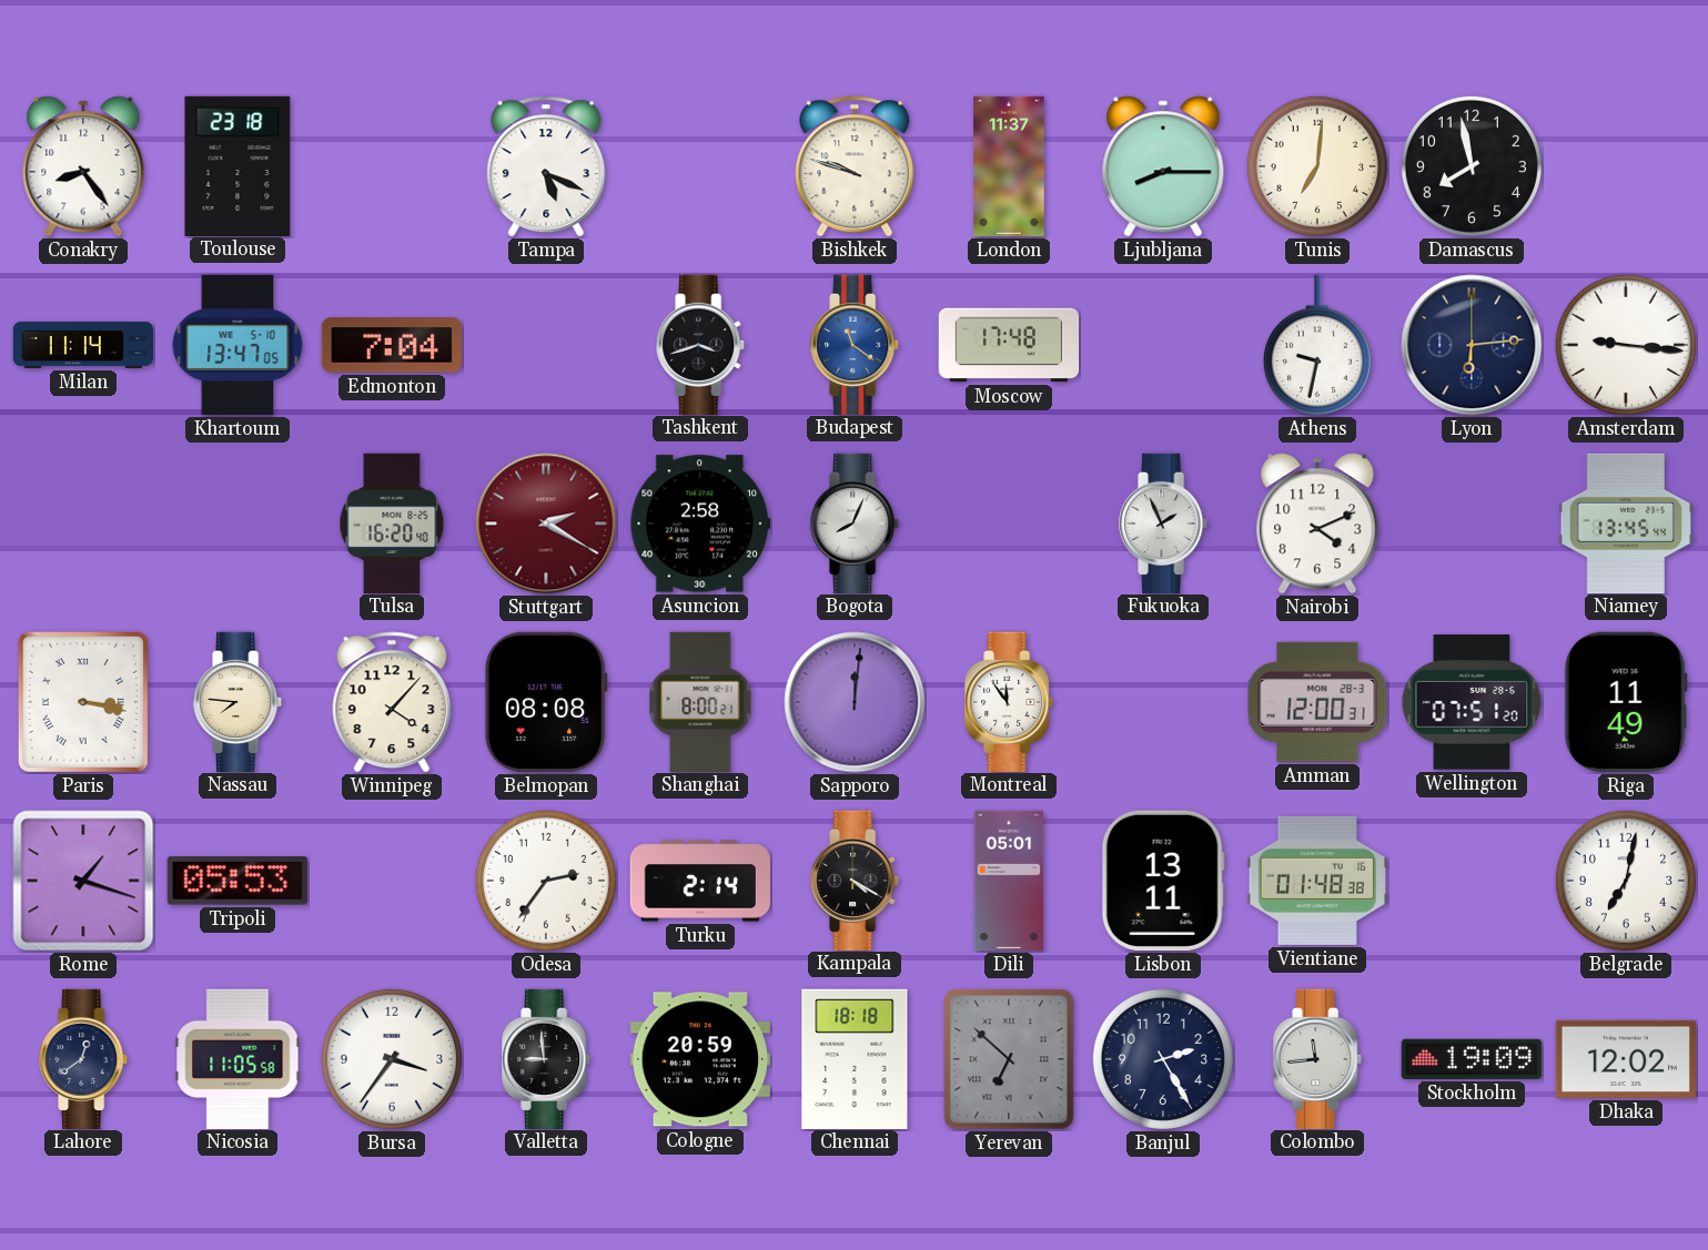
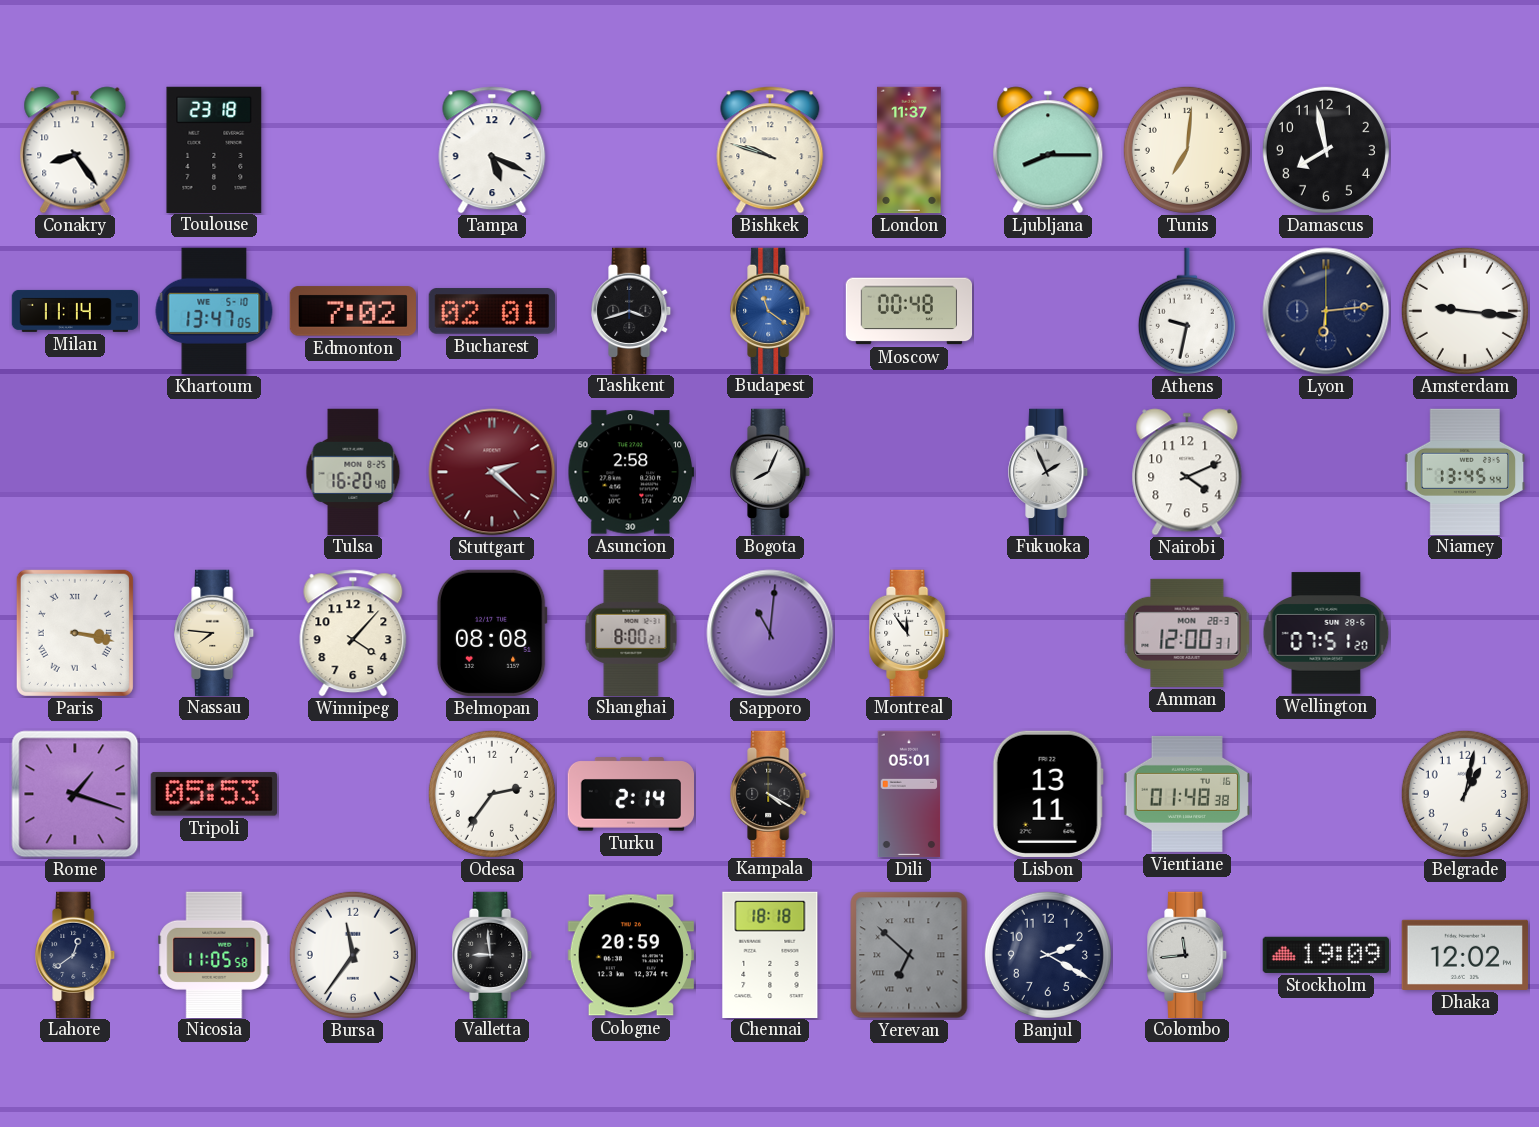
Edmonton: 7:04 -> 7:02
Bucharest: none -> 02:01
Moscow: 17:48 -> 00:48
Stuttgart: 2:20 -> 2:22
Sapporo: 12:01 -> 11:01
Riga: 11:49 -> none
Belgrade: 7:02 -> 1:02
Bursa: 3:36 -> 11:36
Banjul: 2:25 -> 2:20
